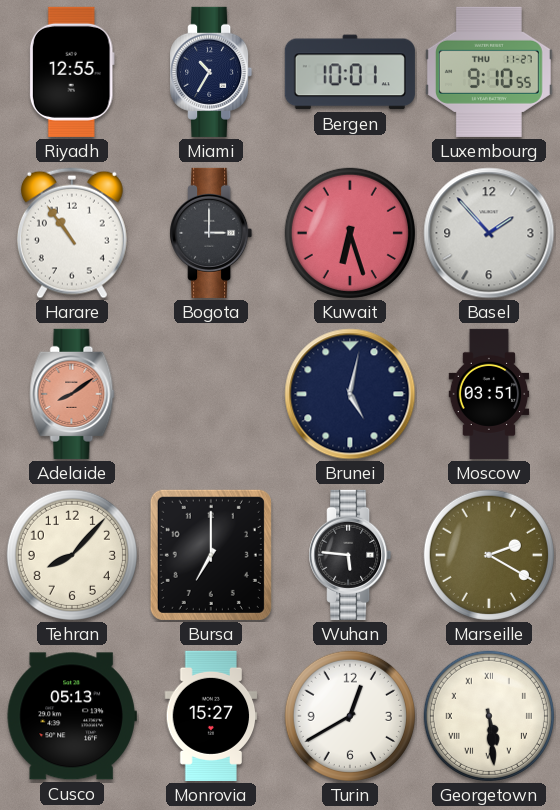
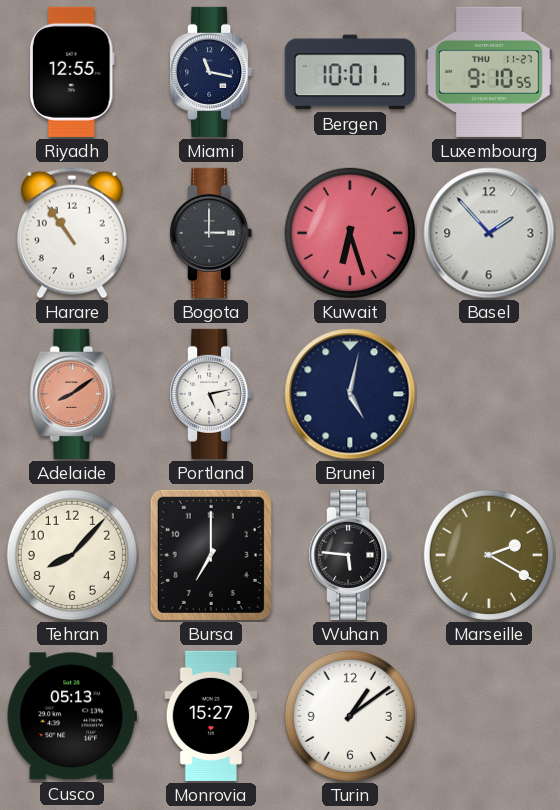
Miami: 10:35 -> 11:17
Portland: none -> 5:13
Moscow: 03:51 -> none
Turin: 12:40 -> 1:09
Georgetown: 5:29 -> none
